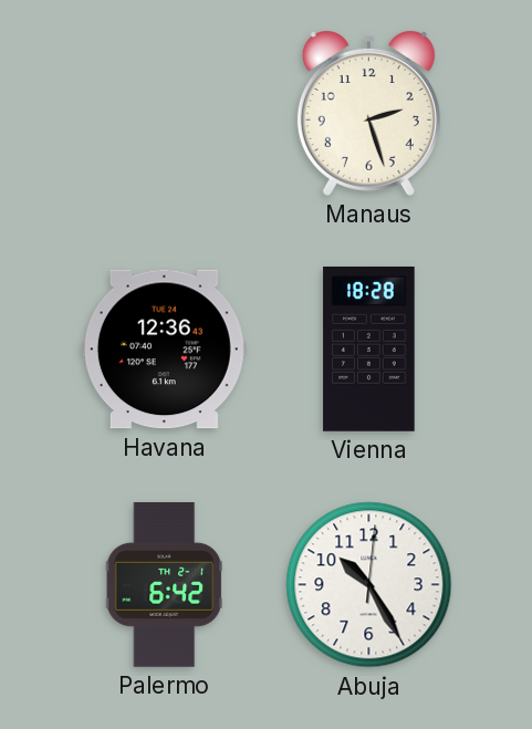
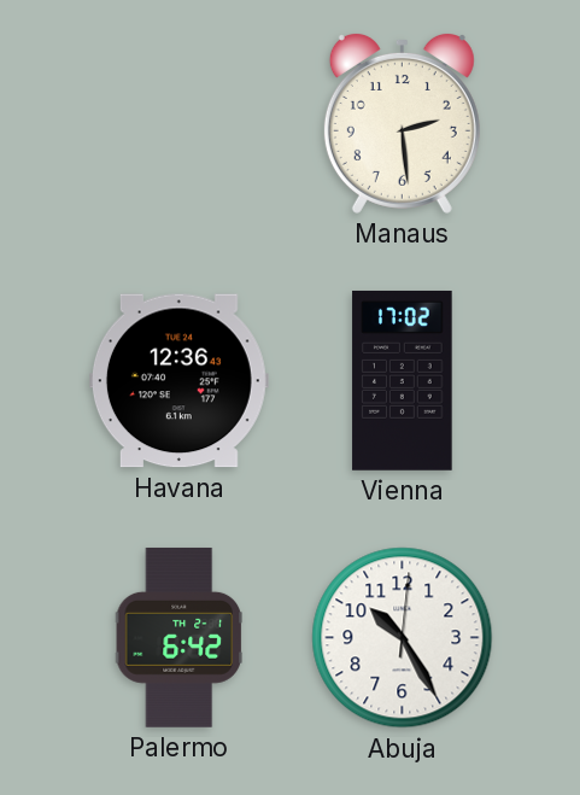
Manaus: 2:27 -> 2:29
Vienna: 18:28 -> 17:02
